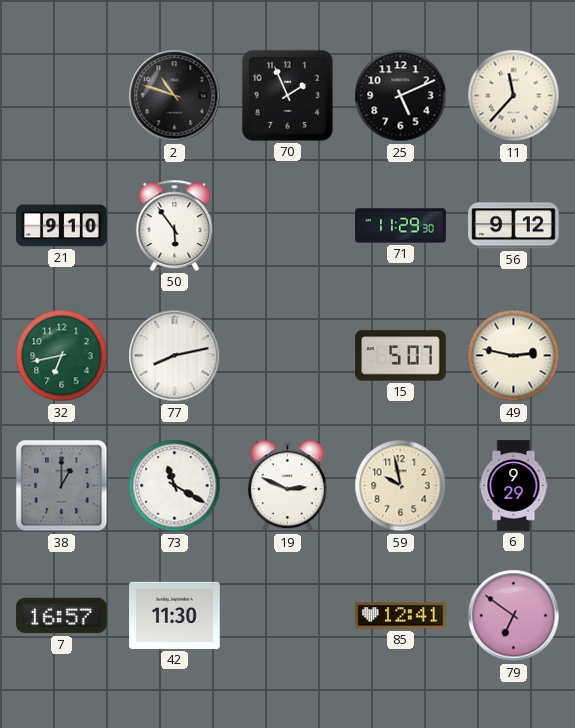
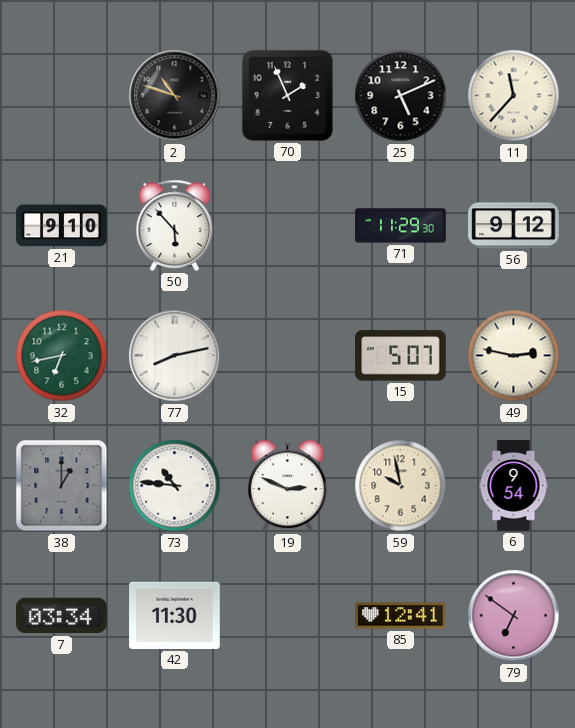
50: 5:54 -> 5:53
73: 11:20 -> 10:46
6: 9:29 -> 9:54
7: 16:57 -> 03:34
